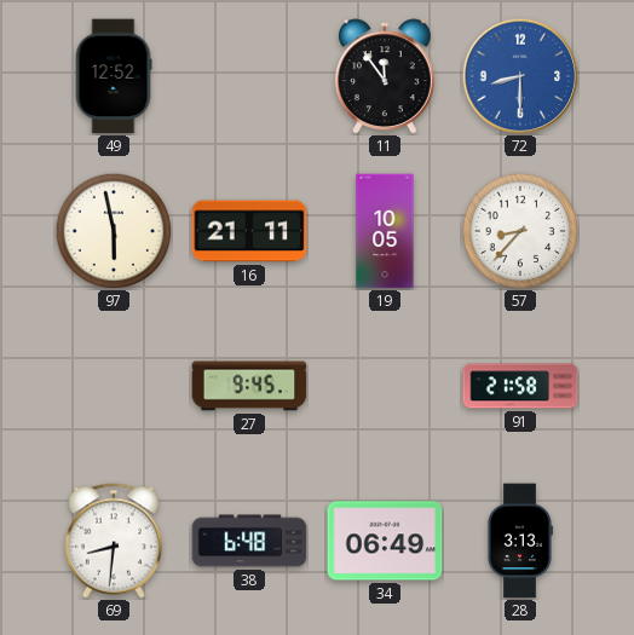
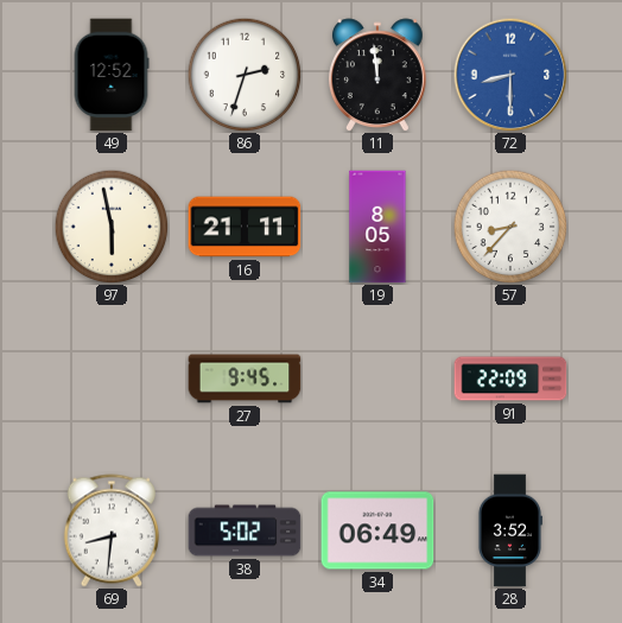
86: none -> 2:33
11: 11:54 -> 11:59
19: 10:05 -> 8:05
91: 21:58 -> 22:09
38: 6:48 -> 5:02
28: 3:13 -> 3:52
